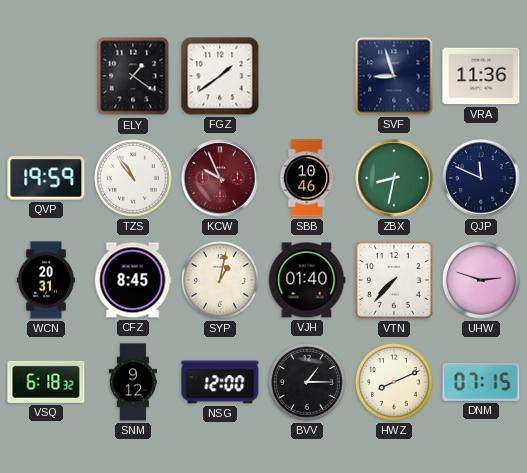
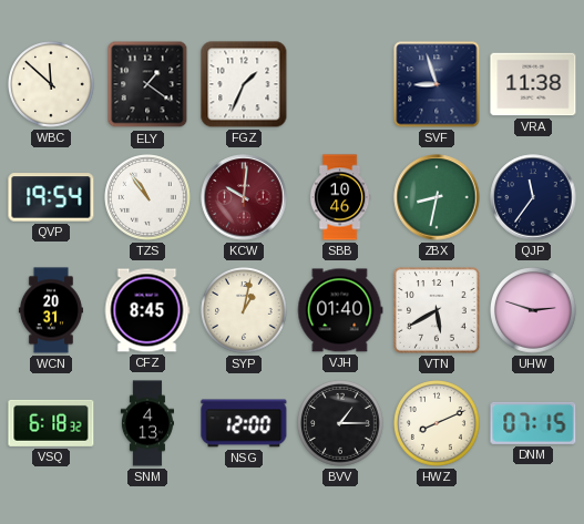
WBC: none -> 11:52
FGZ: 1:39 -> 1:34
VRA: 11:36 -> 11:38
QVP: 19:59 -> 19:54
KCW: 9:56 -> 10:01
QJP: 11:49 -> 11:36
VTN: 7:37 -> 5:40
SNM: 9:12 -> 4:13
